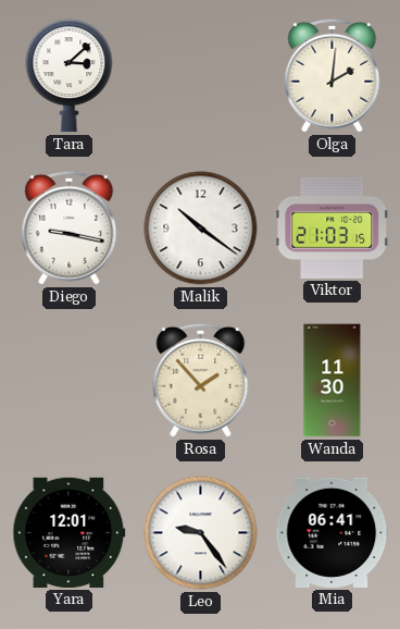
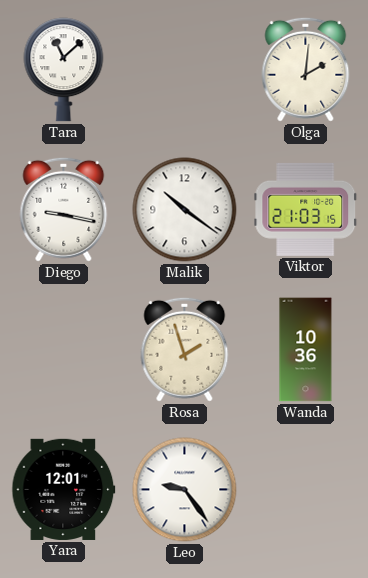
Tara: 3:08 -> 11:08
Rosa: 1:53 -> 1:57
Wanda: 11:30 -> 10:36
Mia: 06:41 -> none
